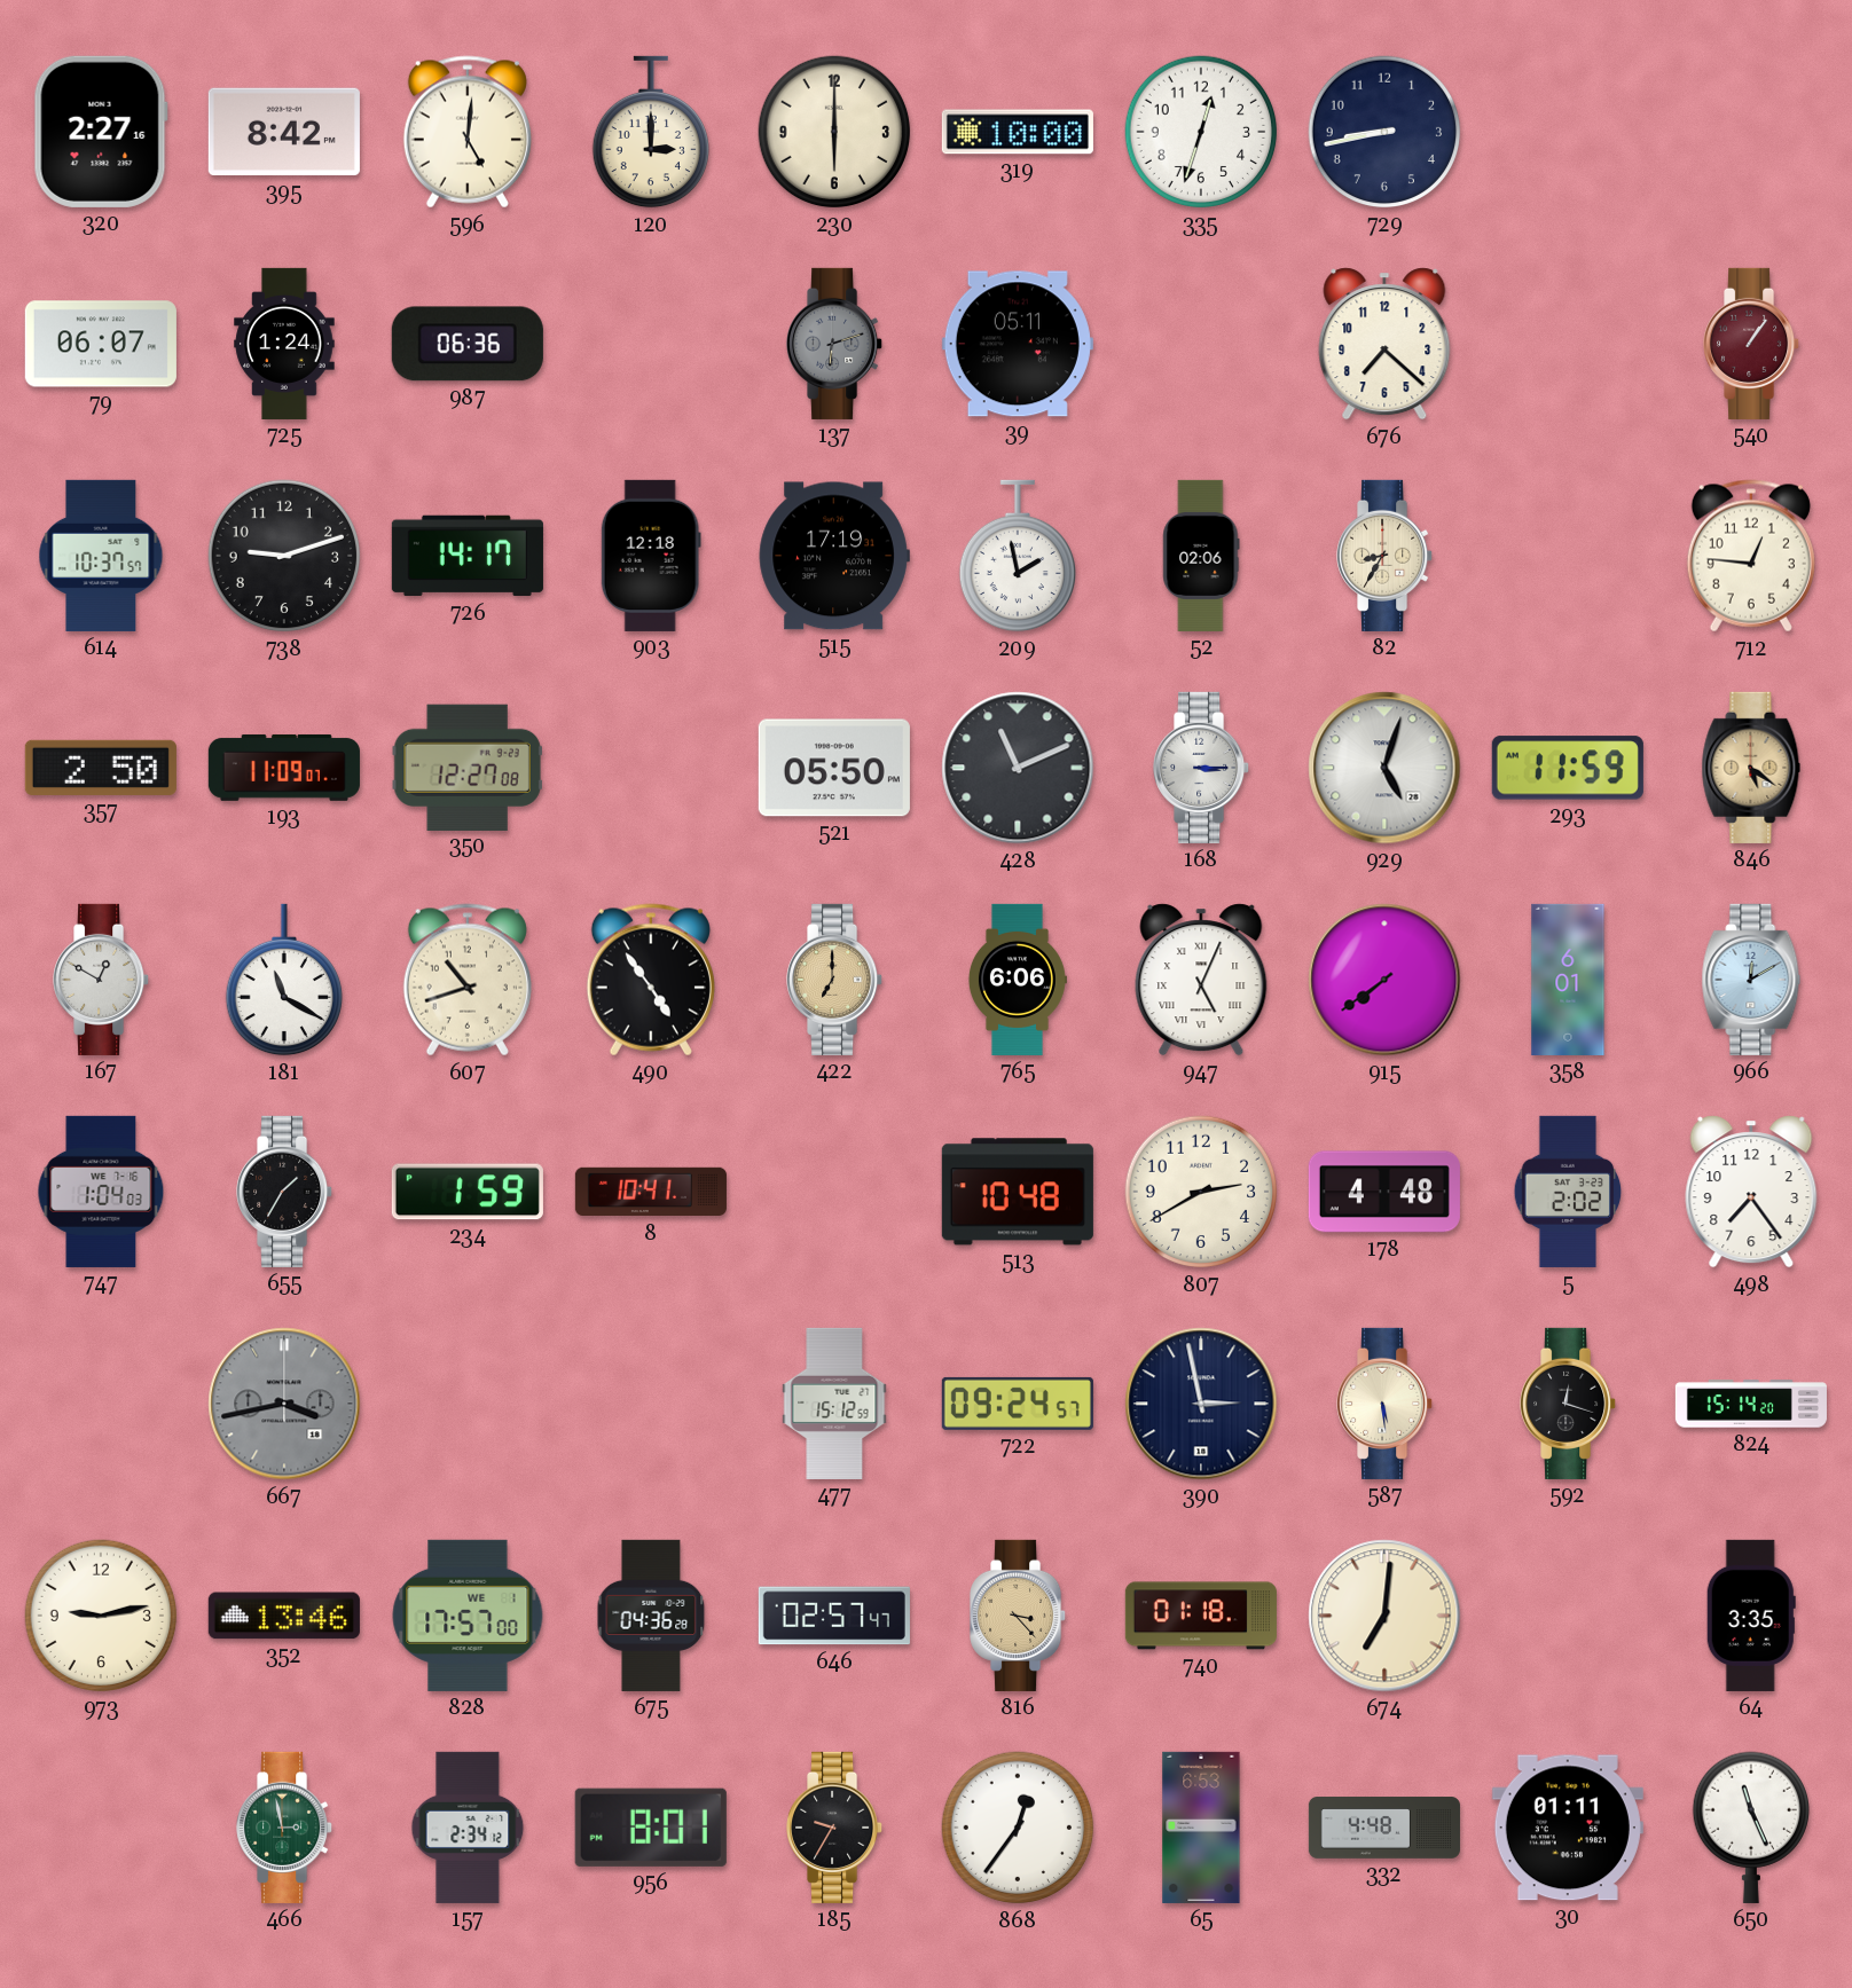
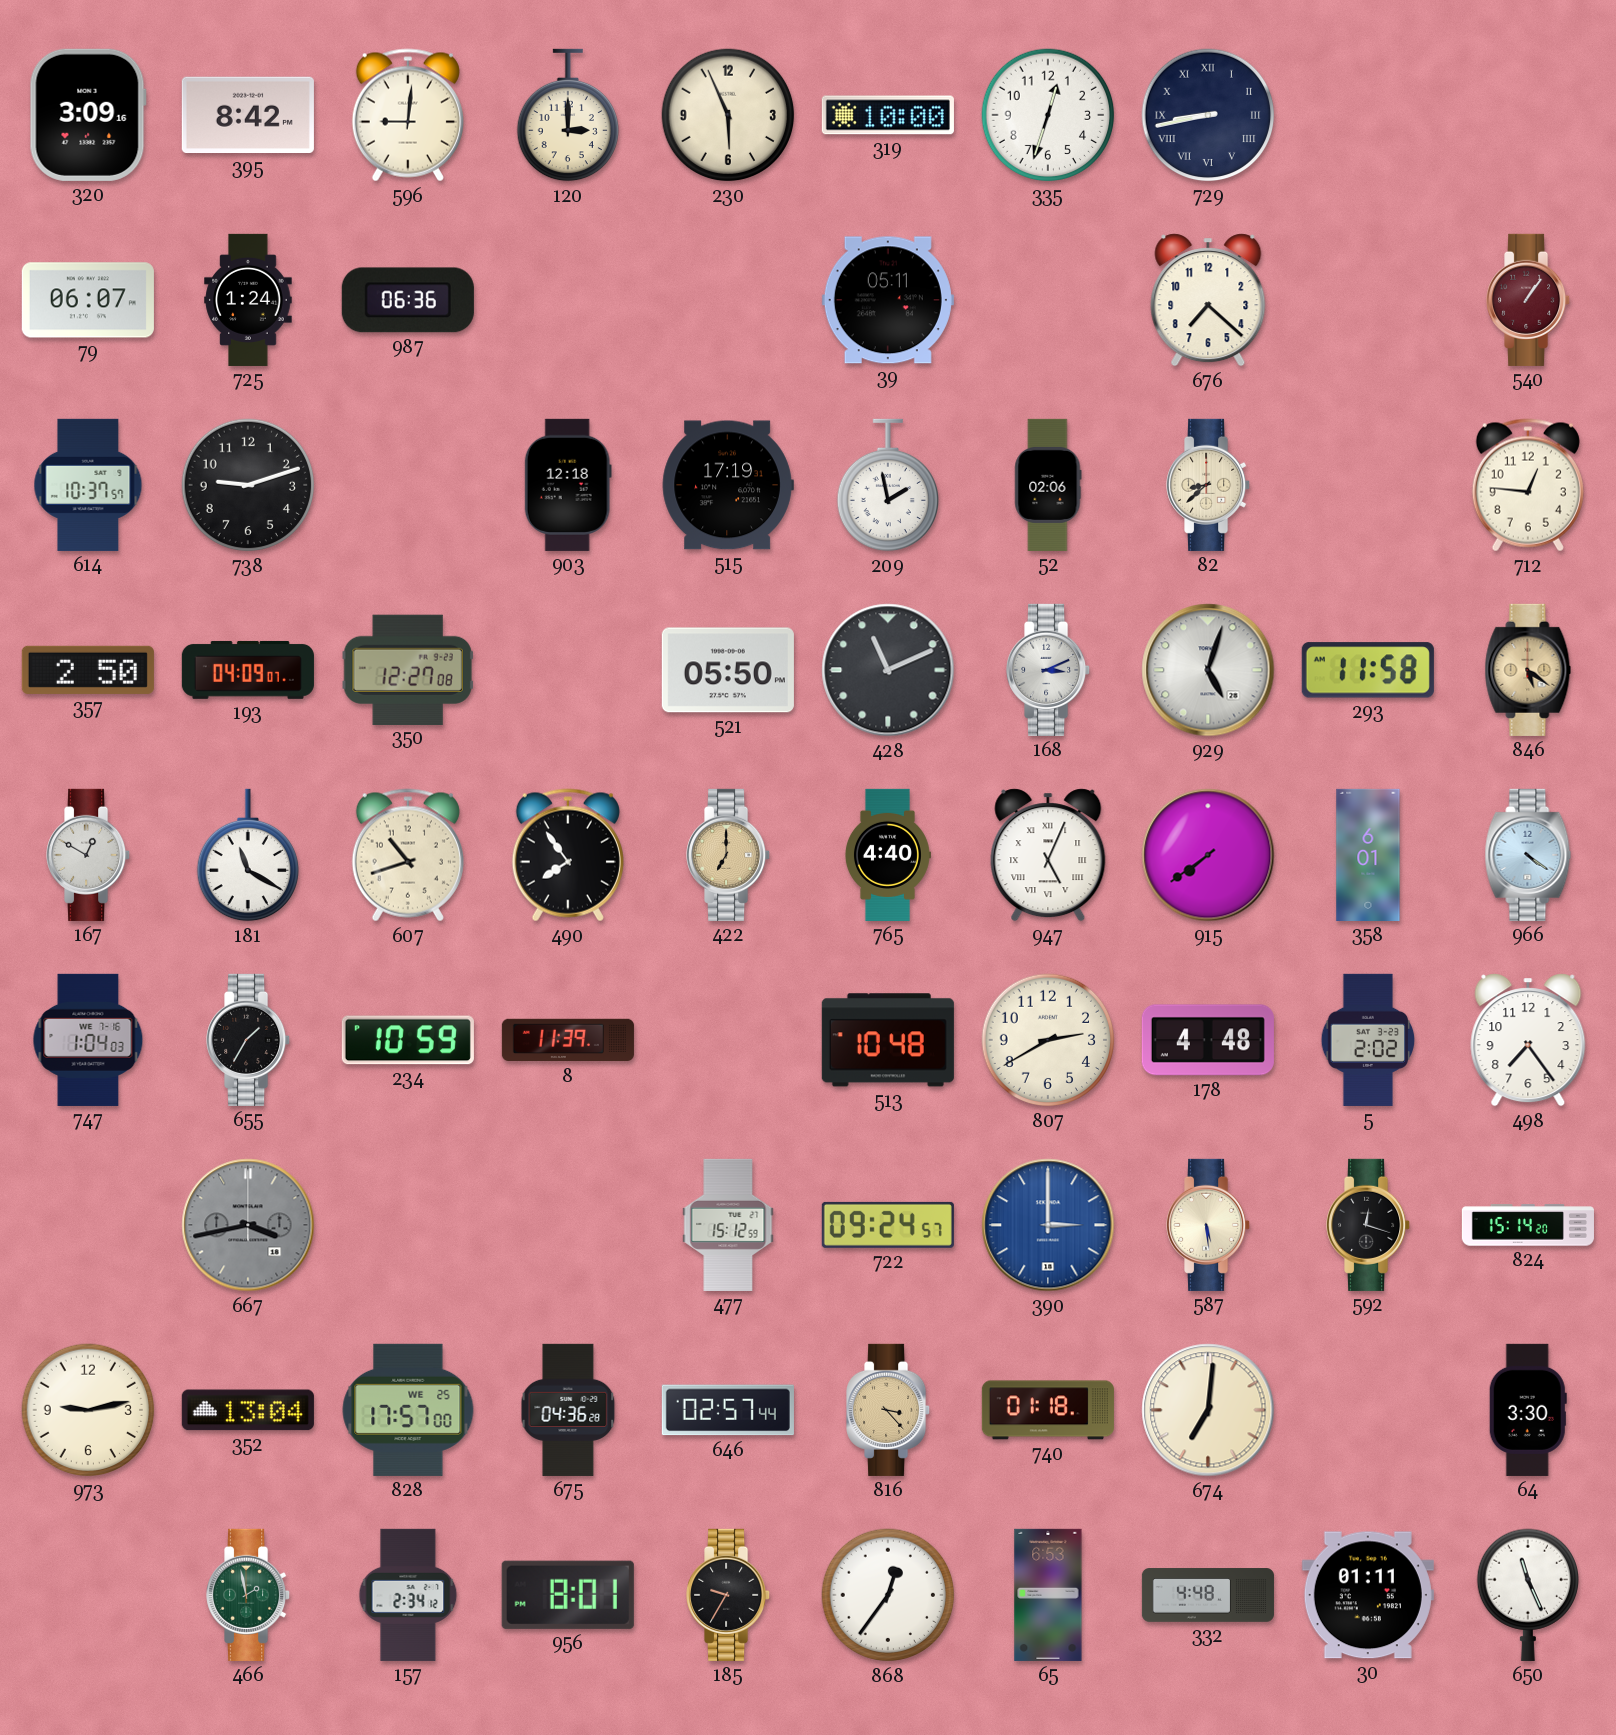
320: 2:27 -> 3:09
596: 5:01 -> 9:01
230: 6:00 -> 5:56
729 numerals: Arabic -> Roman
137: 6:12 -> none
726: 14:17 -> none
82: 8:35 -> 8:38
193: 11:09 -> 04:09
168: 3:15 -> 3:11
293: 11:59 -> 11:58
490: 4:54 -> 7:54
765: 6:06 -> 4:40
966: 12:10 -> 4:21
234: 1:59 -> 10:59
8: 10:41 -> 11:39
390: 2:58 -> 3:00
390 dial: navy -> blue
352: 13:46 -> 13:04
828 date: WE 1 -> WE 25
646: 02:57:47 -> 02:57:44
64: 3:35 -> 3:30
466: 2:58 -> 1:58
